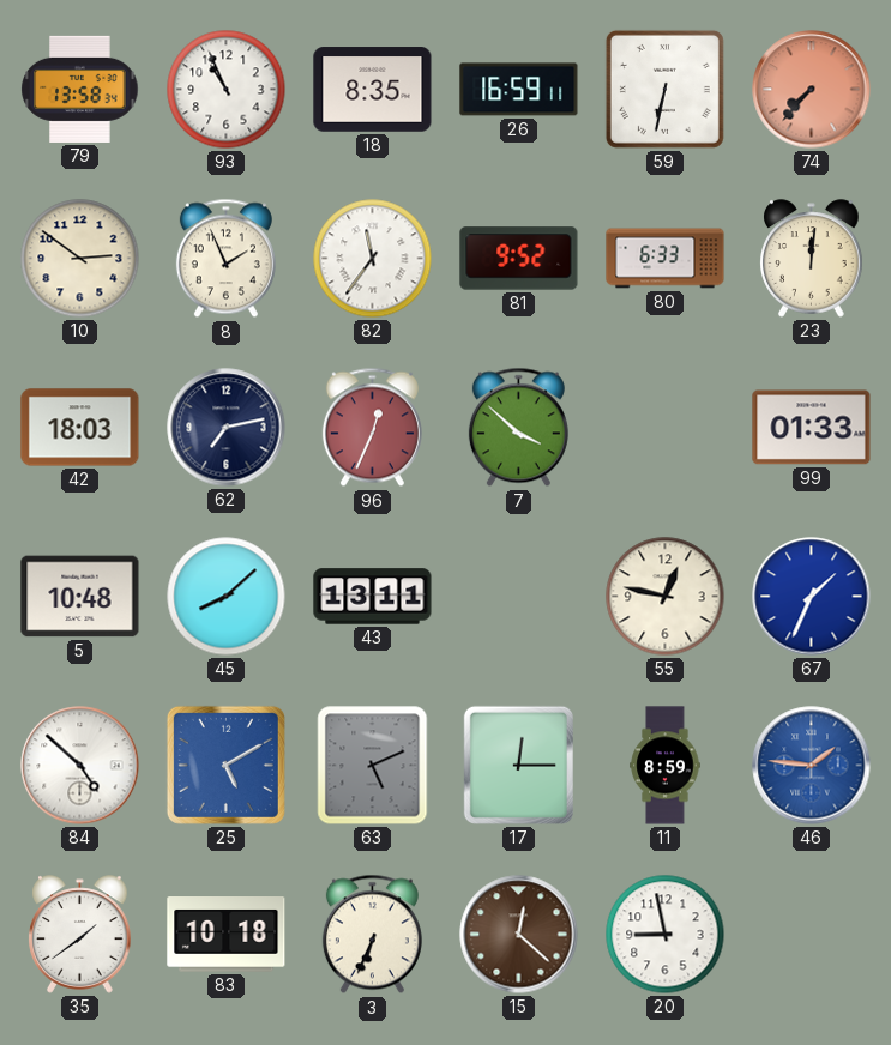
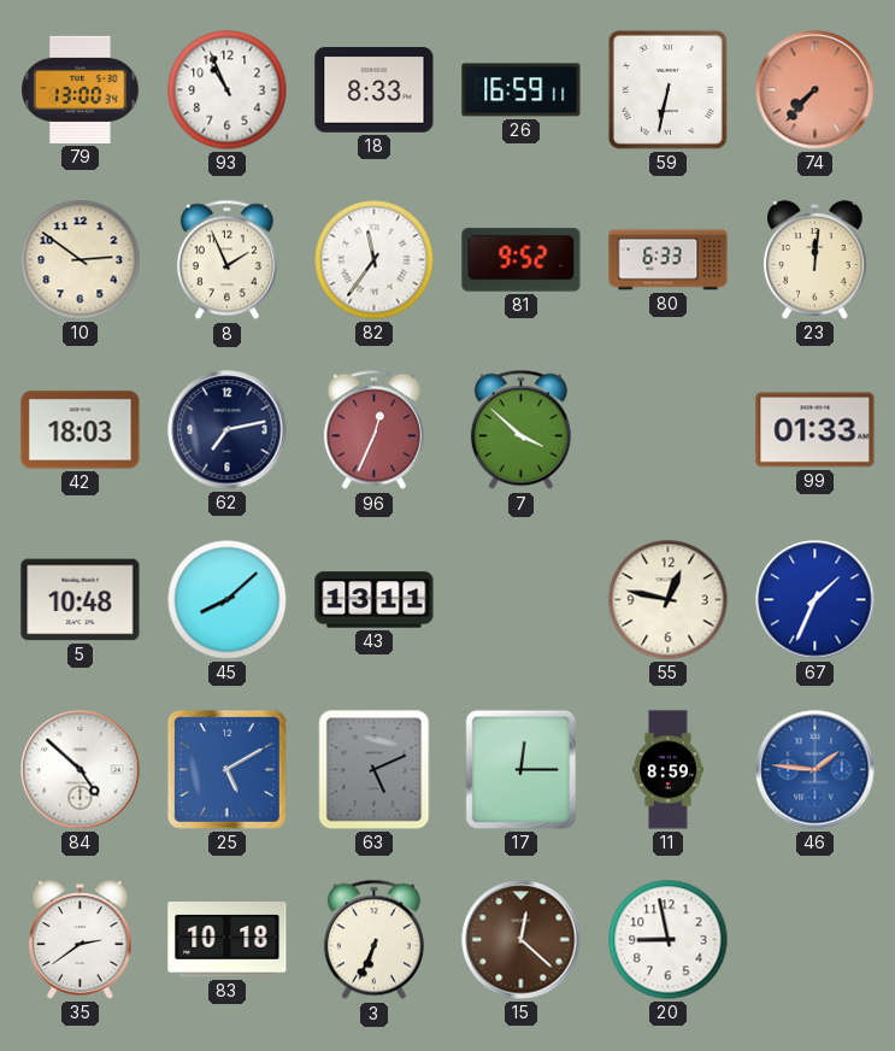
79: 13:58 -> 13:00
18: 8:35 -> 8:33
35: 1:39 -> 2:39
